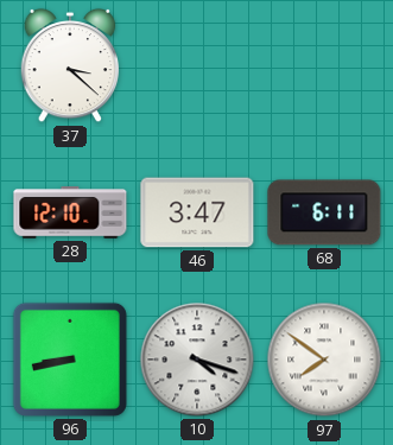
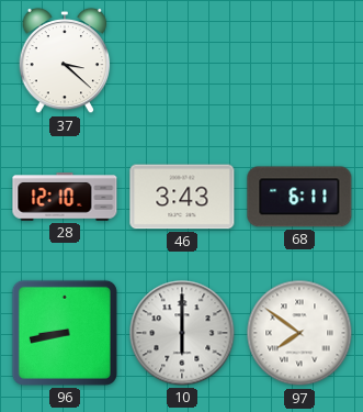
46: 3:47 -> 3:43
10: 4:18 -> 6:00
